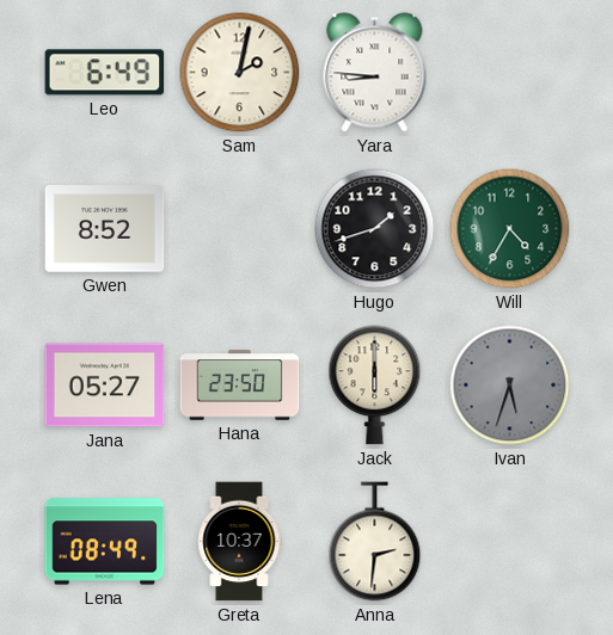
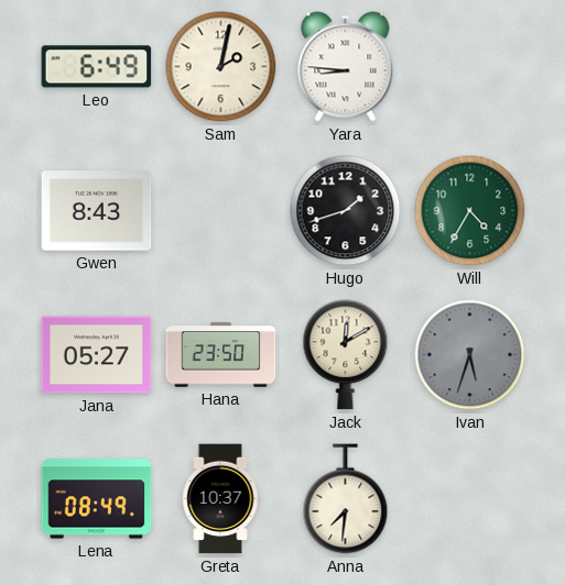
Gwen: 8:52 -> 8:43
Jack: 6:00 -> 12:10
Anna: 2:31 -> 7:31
